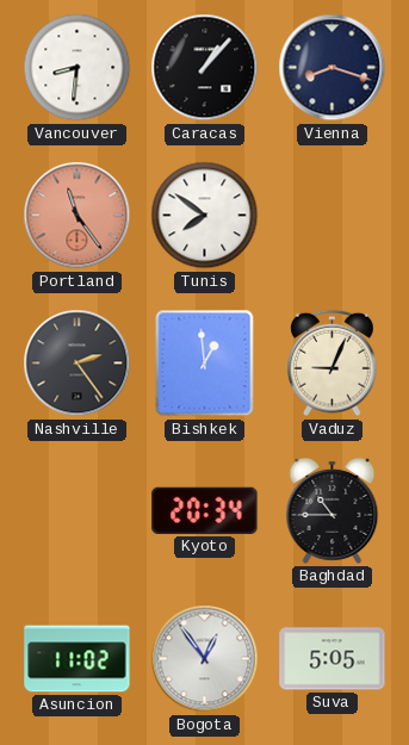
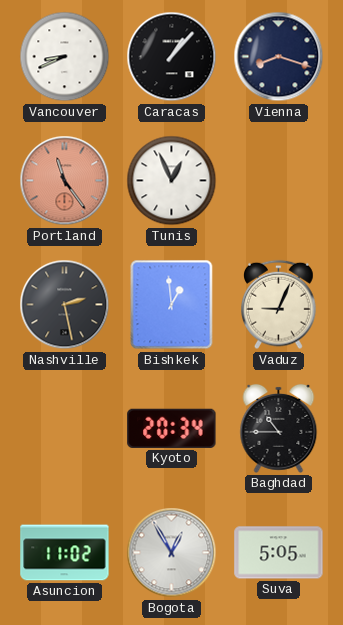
Vancouver: 8:31 -> 8:41
Tunis: 7:51 -> 12:56
Nashville: 2:24 -> 2:28
Bogota: 12:54 -> 12:55
